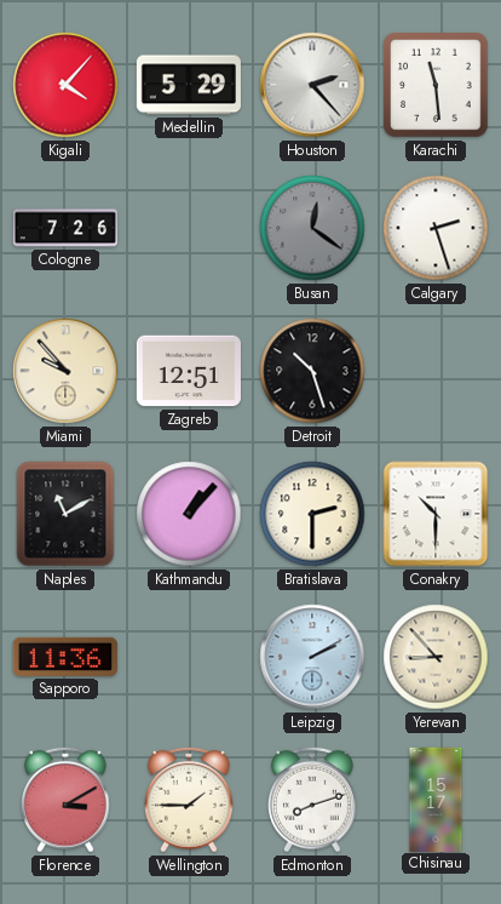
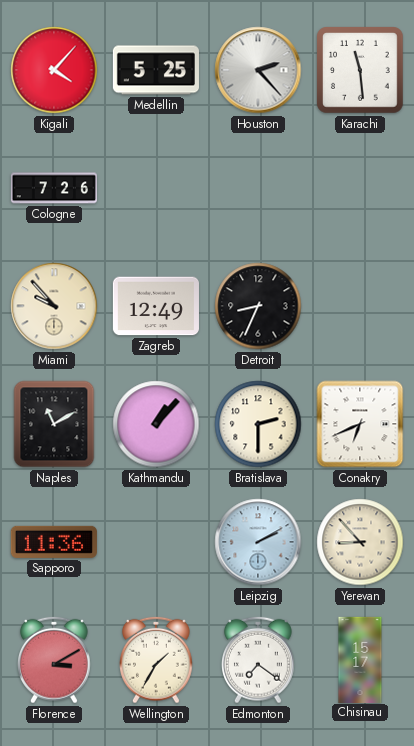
Medellin: 5:29 -> 5:25
Busan: 12:21 -> none
Calgary: 2:27 -> none
Zagreb: 12:51 -> 12:49
Detroit: 10:27 -> 8:34
Conakry: 10:30 -> 6:41
Wellington: 1:45 -> 1:35
Edmonton: 8:12 -> 7:21
